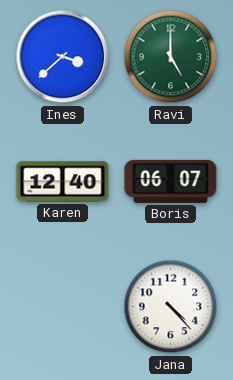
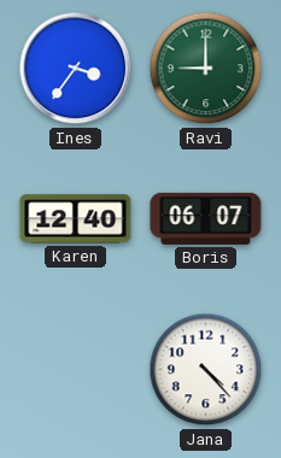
Ines: 3:38 -> 3:36
Ravi: 5:00 -> 9:00
